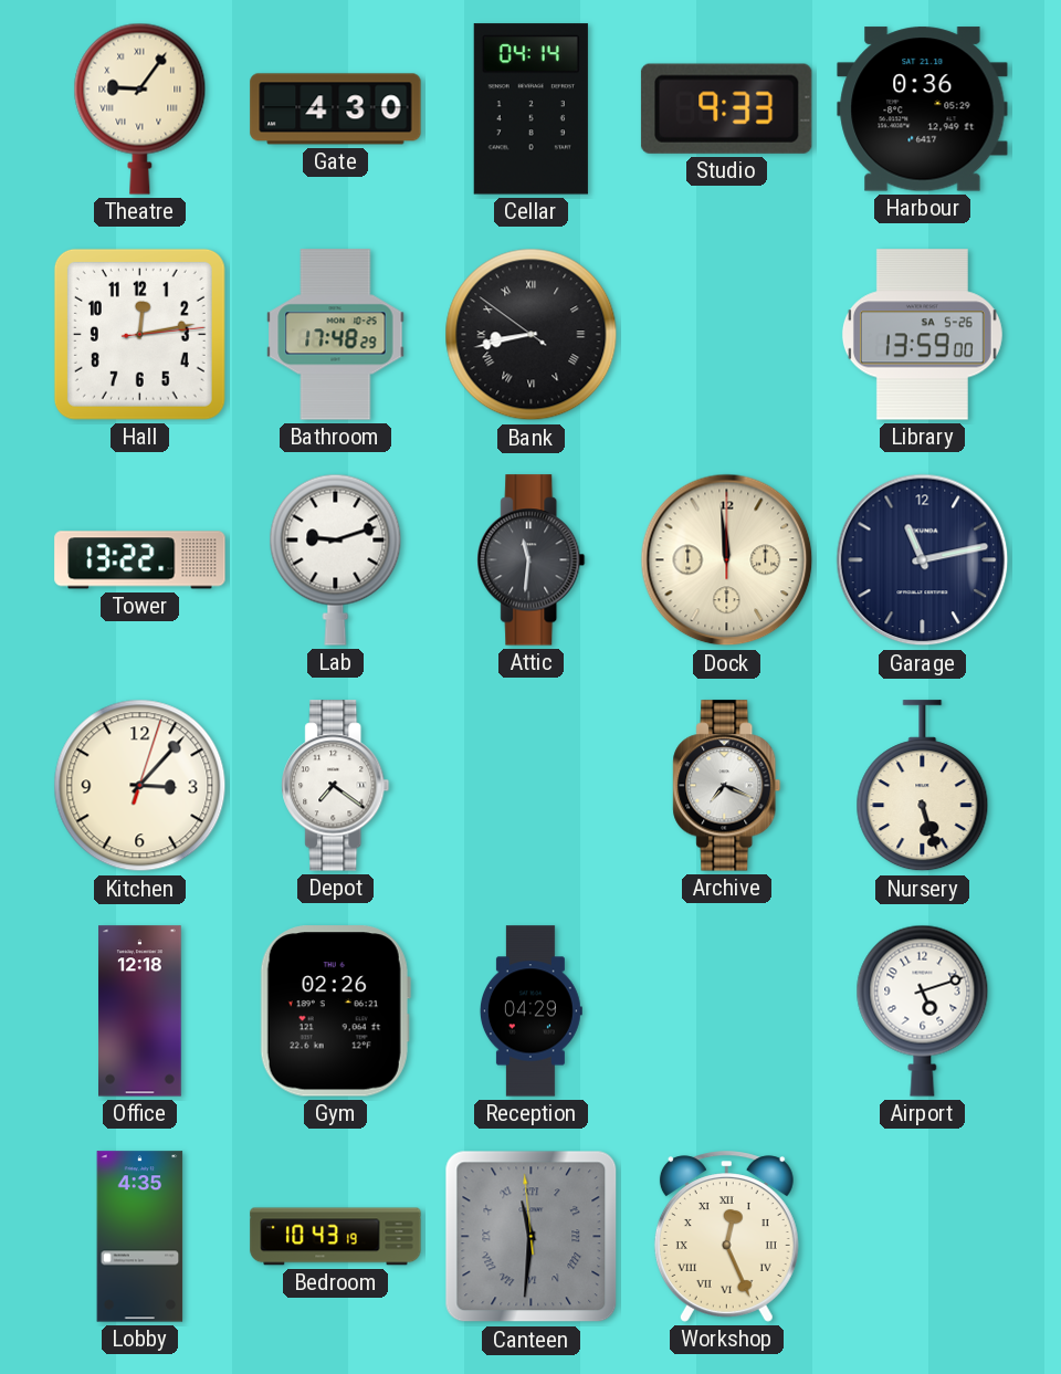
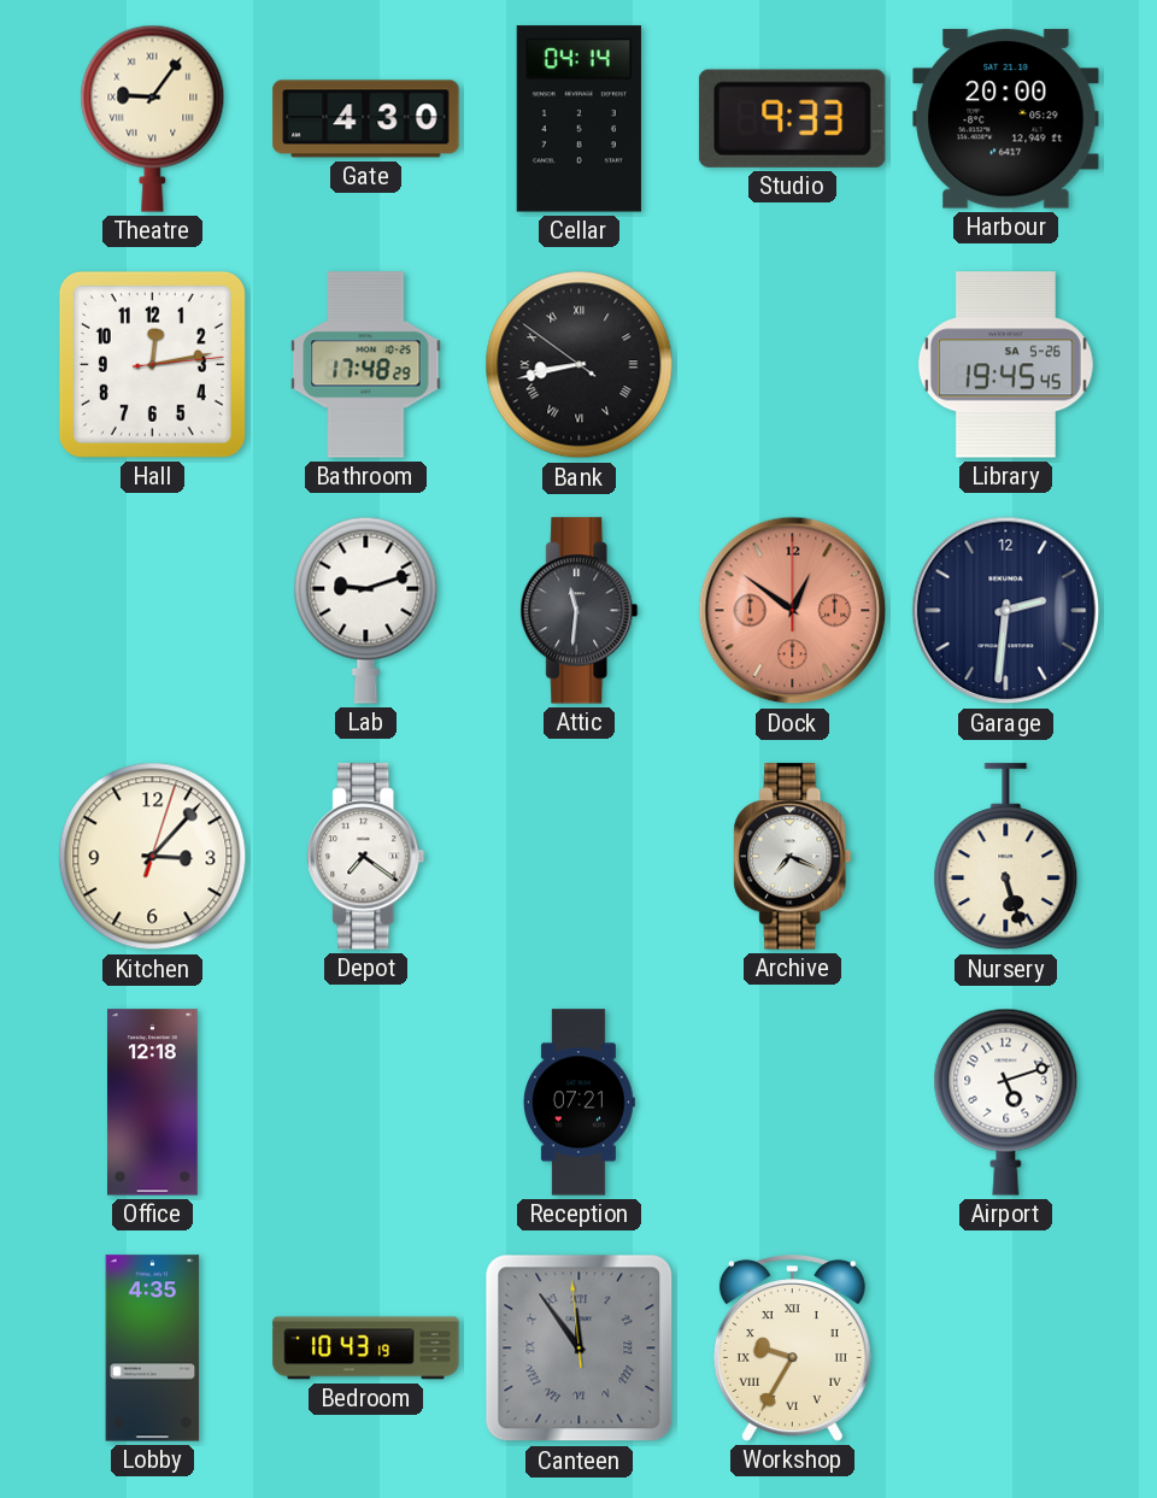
Harbour: 0:36 -> 20:00
Library: 13:59 -> 19:45
Tower: 13:22 -> none
Dock: 11:59 -> 12:51
Dock dial: cream -> salmon
Garage: 11:13 -> 2:31
Gym: 02:26 -> none
Reception: 04:29 -> 07:21
Canteen: 11:30 -> 11:53
Workshop: 12:26 -> 9:35
